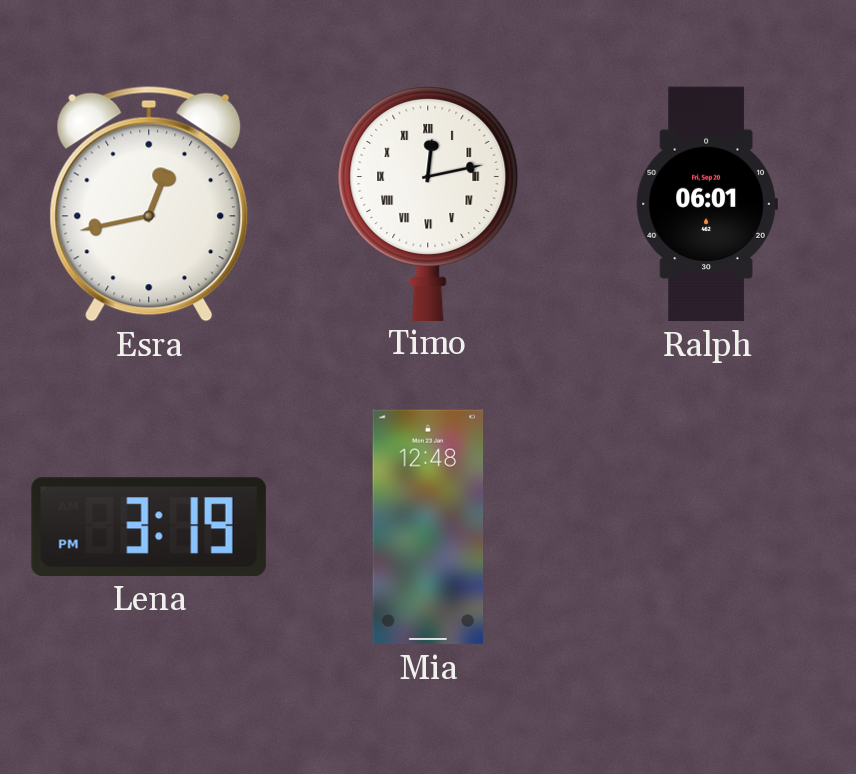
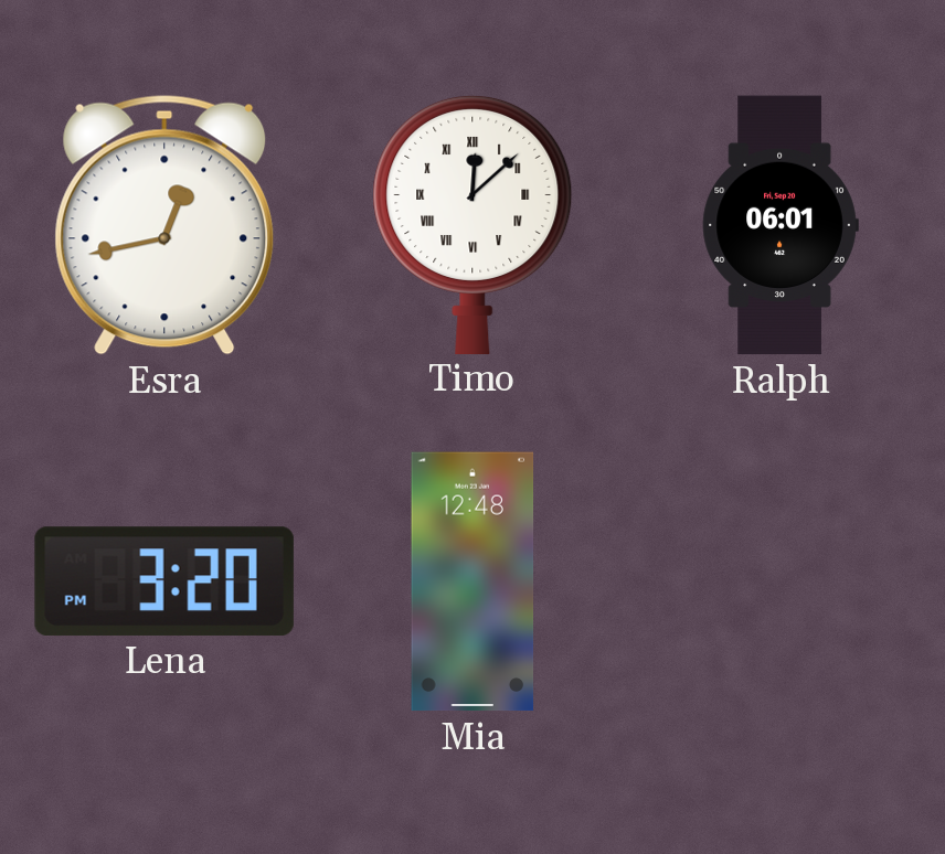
Timo: 12:13 -> 12:08
Lena: 3:19 -> 3:20
